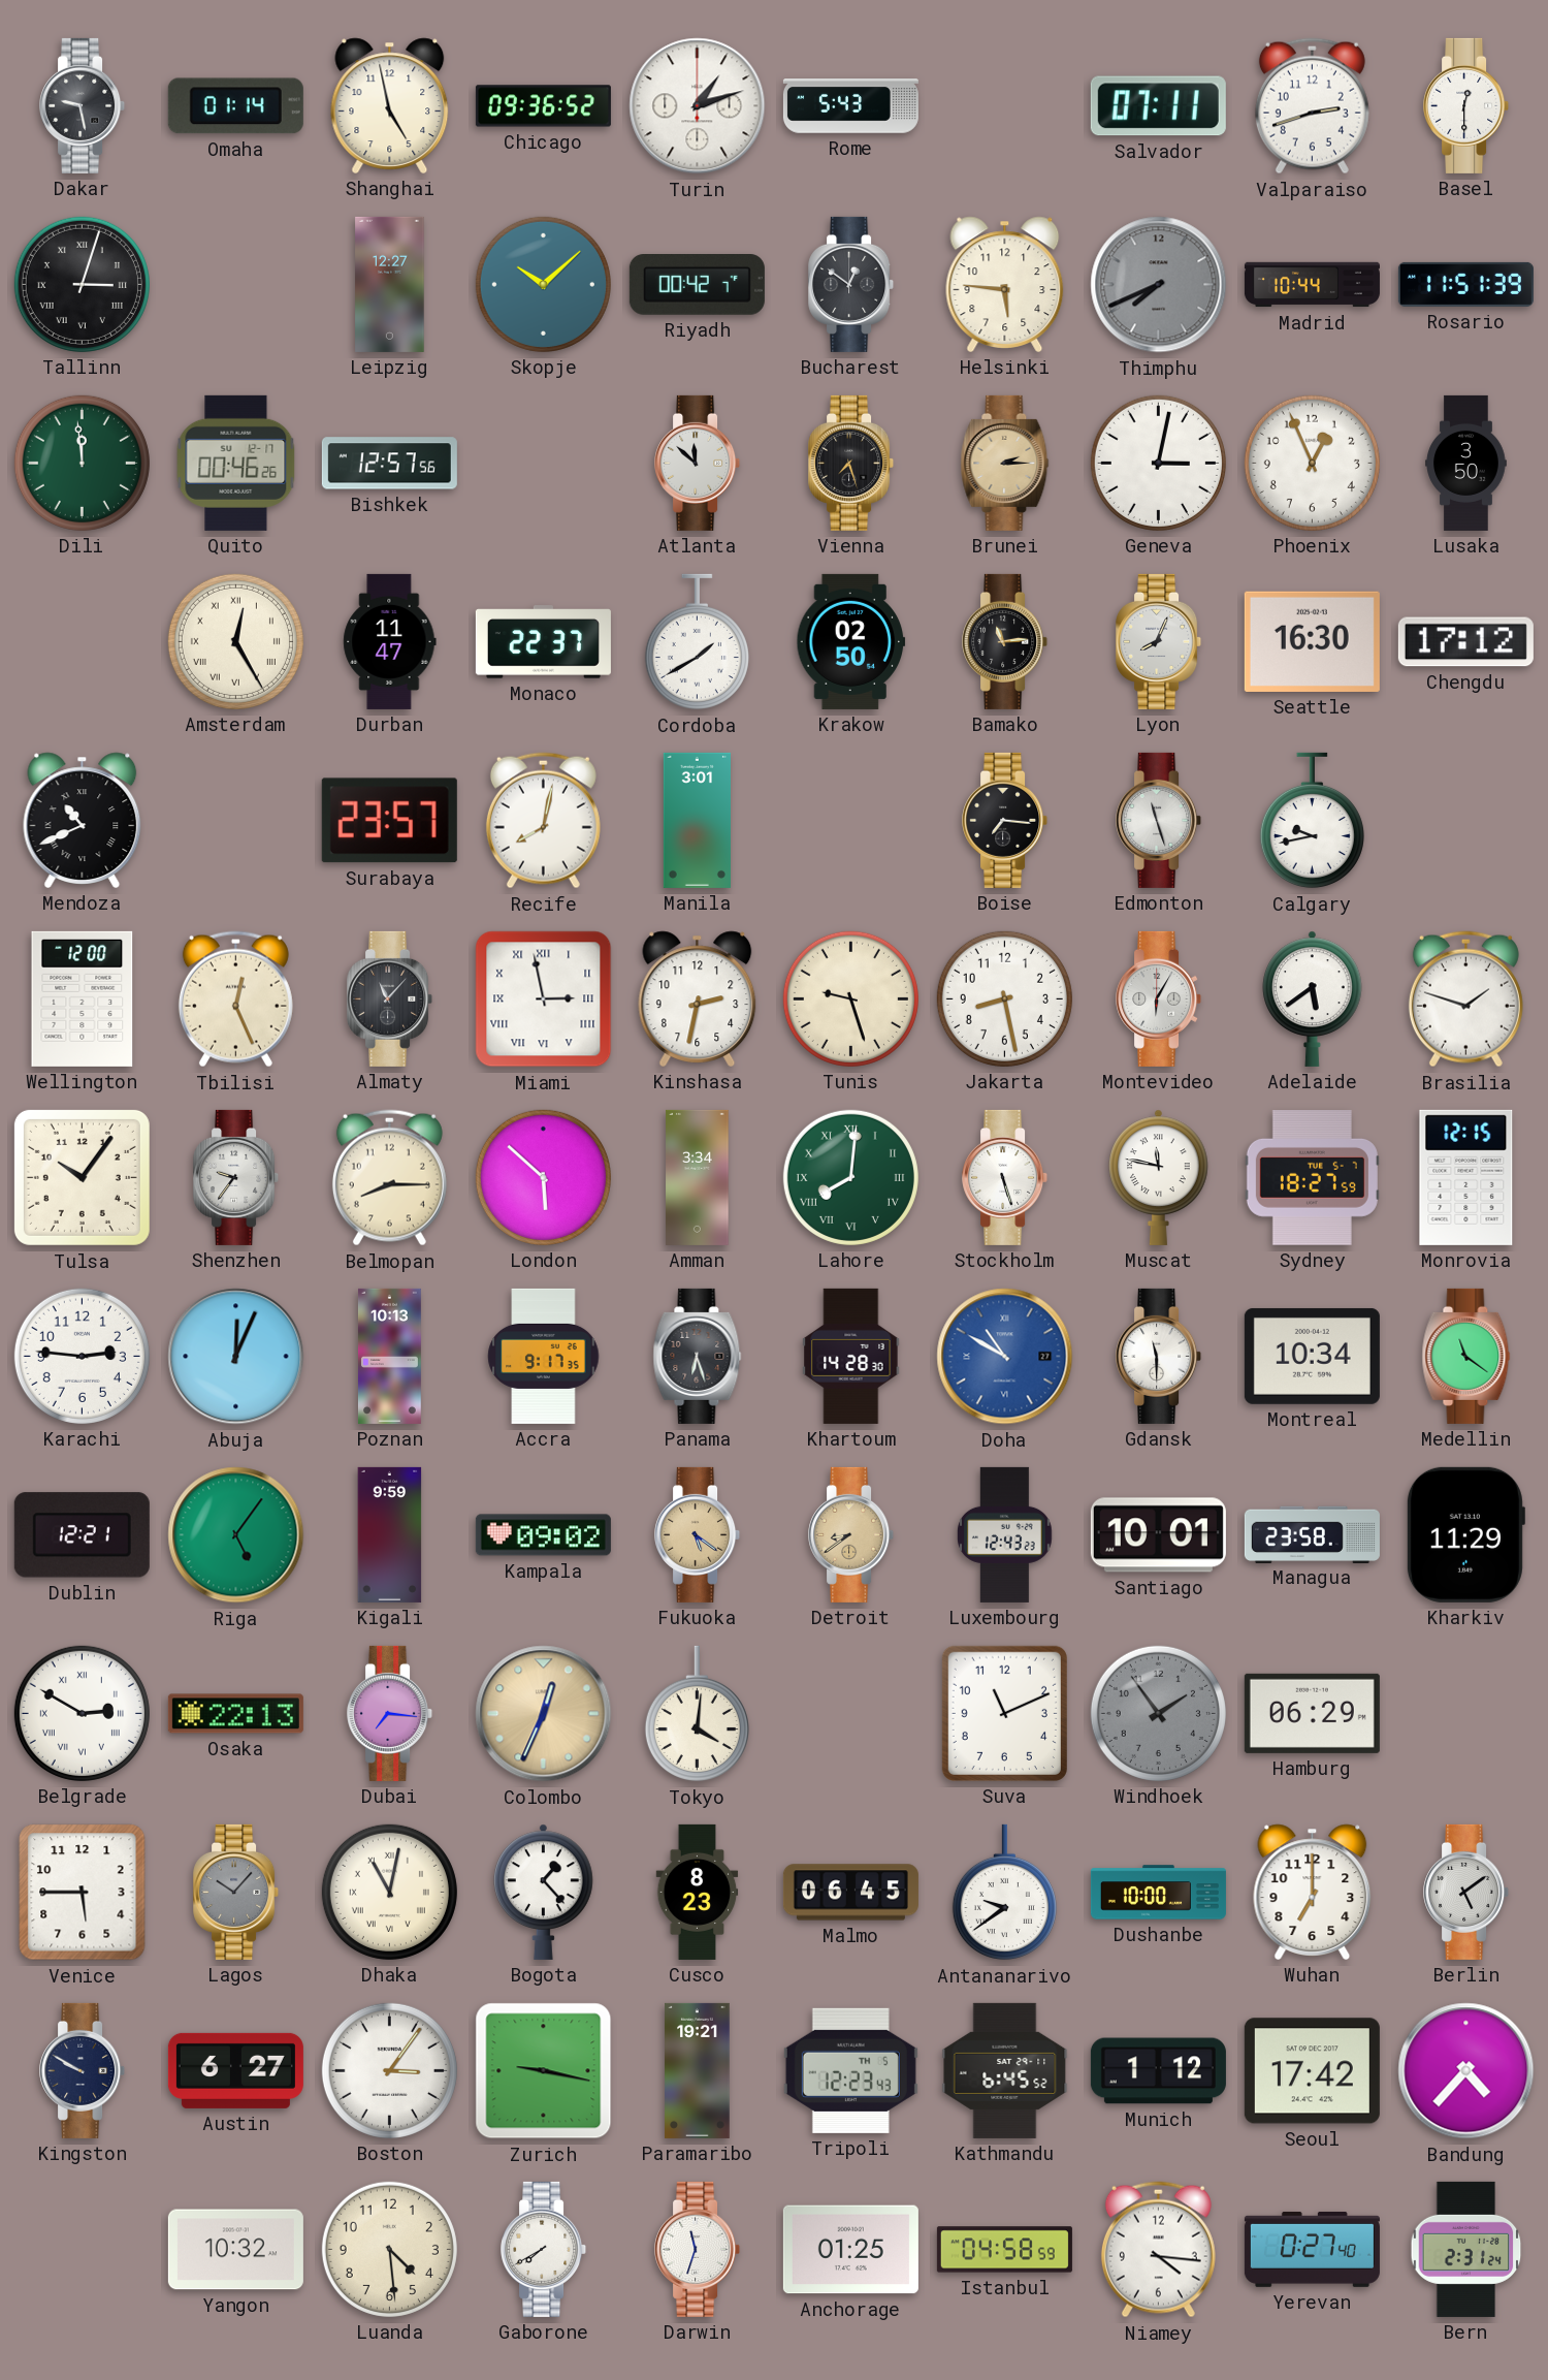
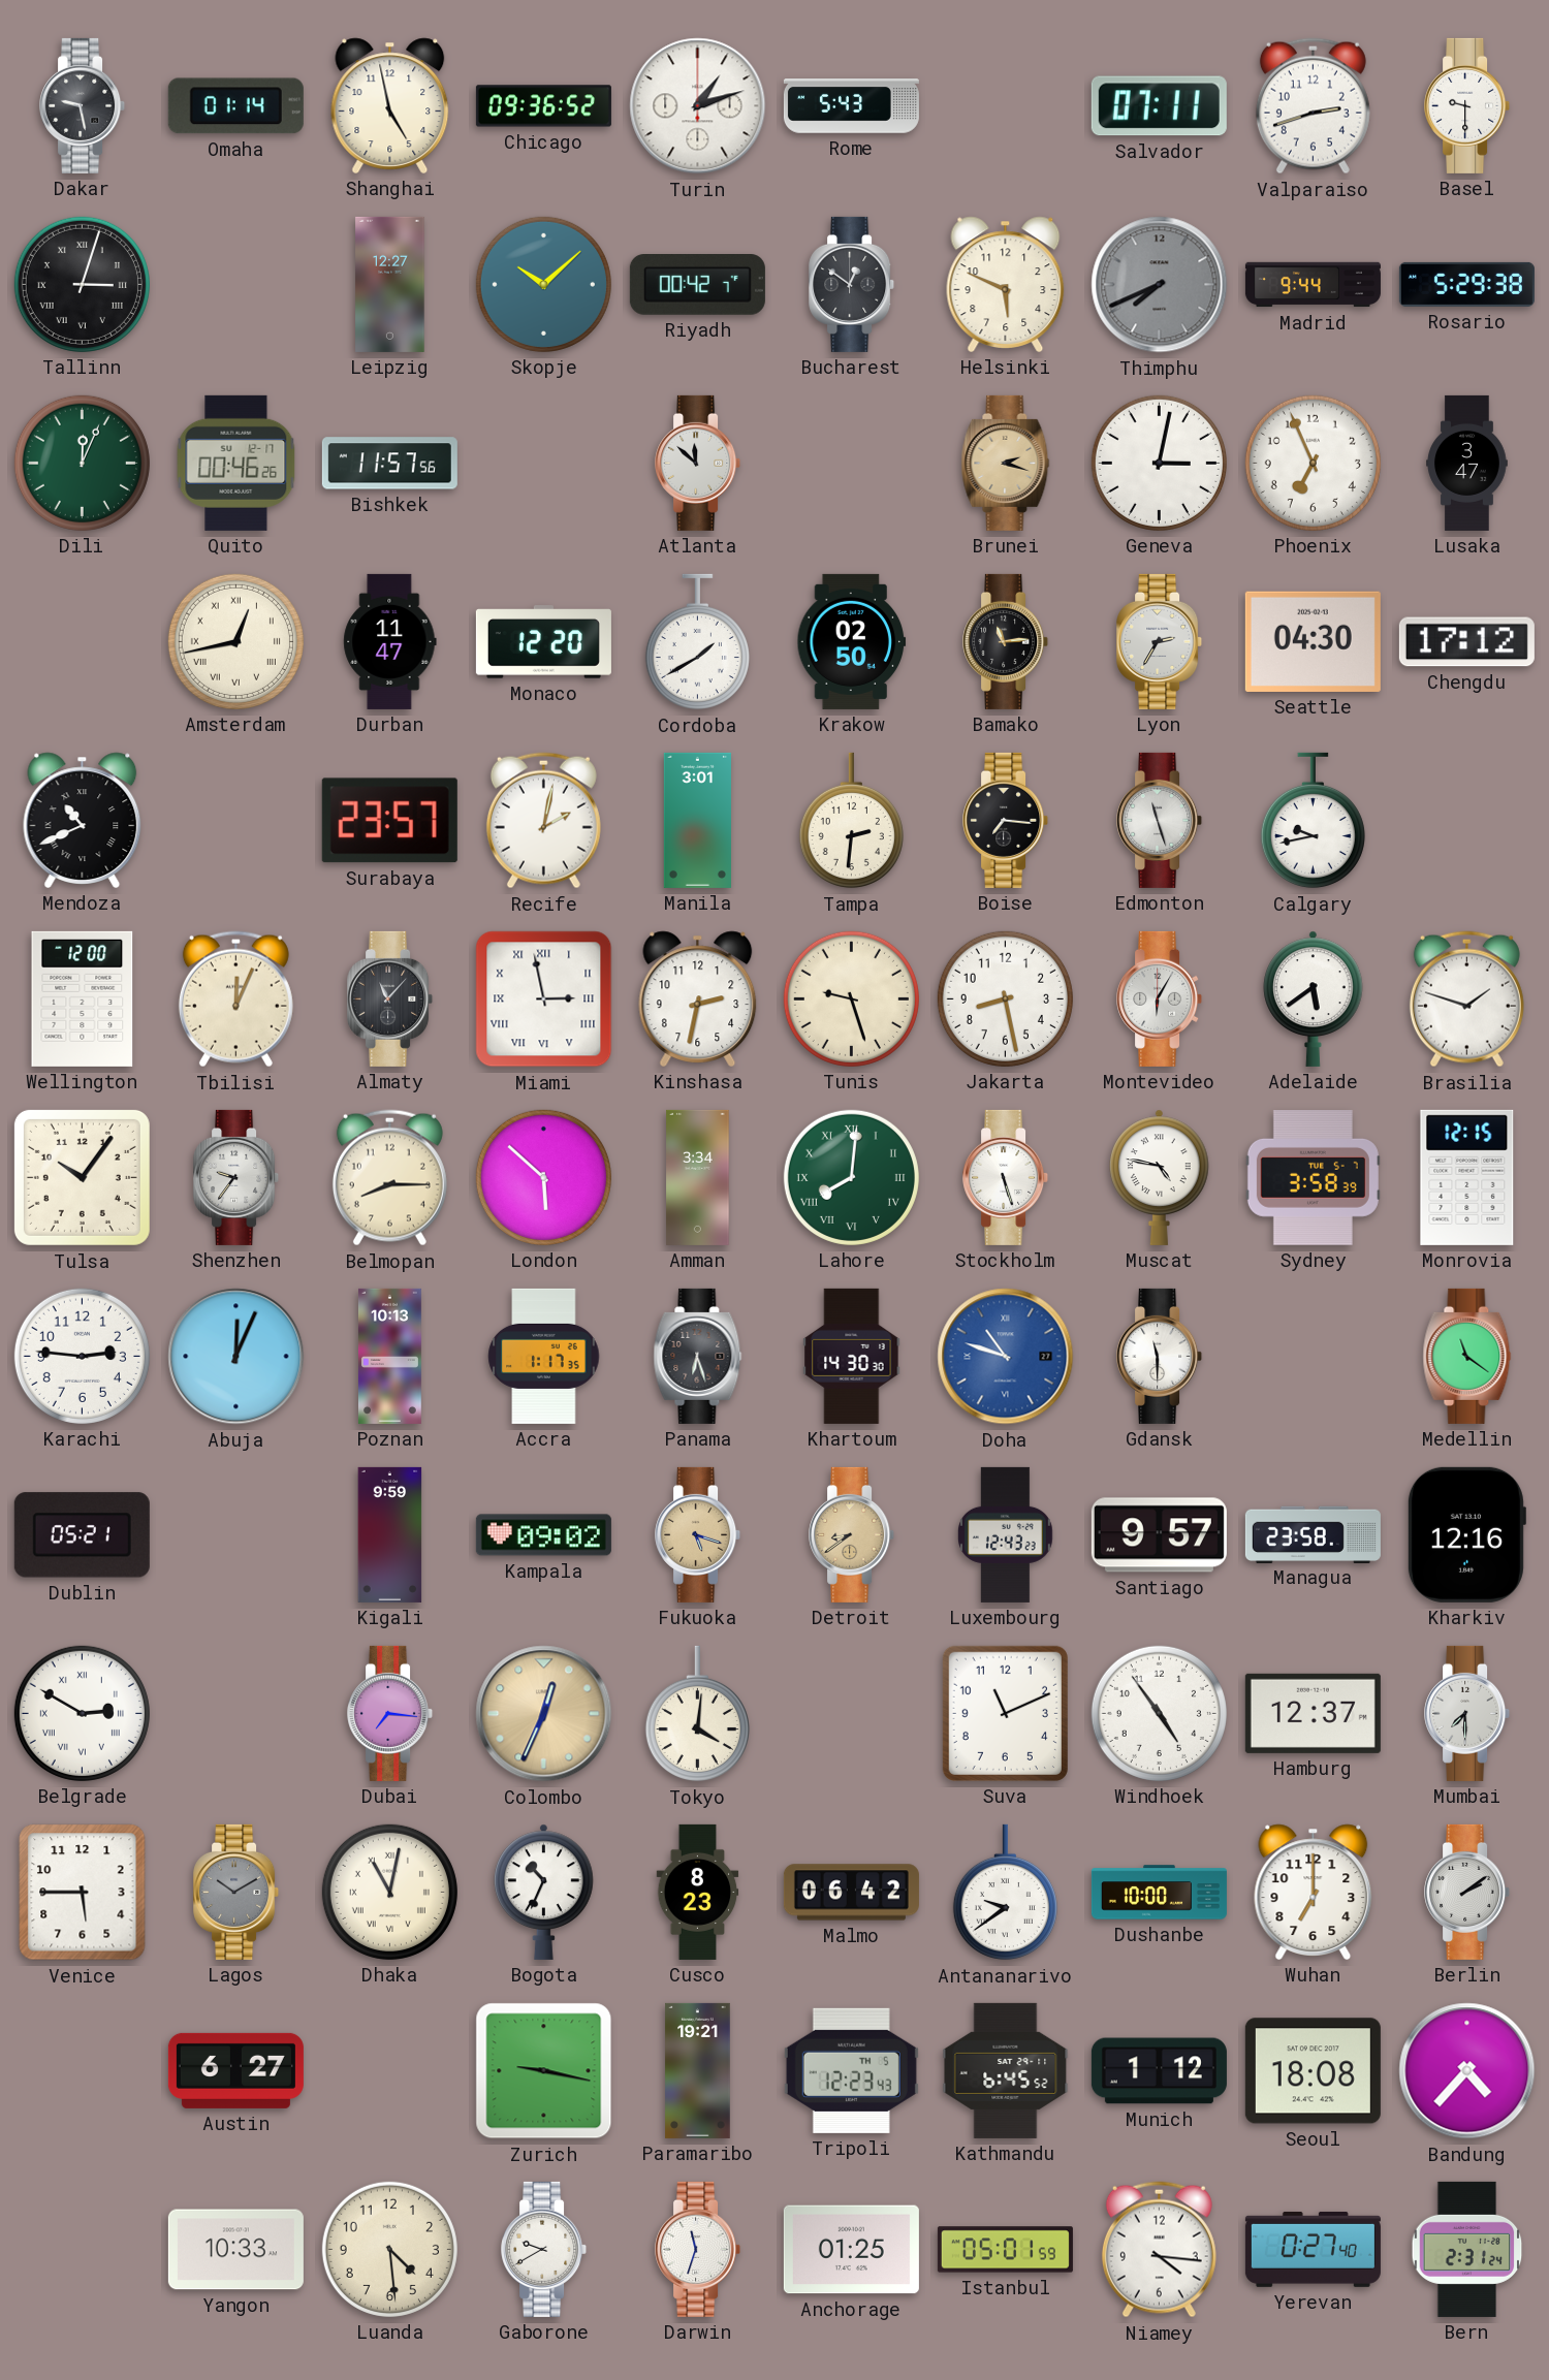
Basel: 12:30 -> 9:30
Helsinki: 5:46 -> 5:49
Madrid: 10:44 -> 9:44
Rosario: 11:51 -> 5:29
Dili: 11:59 -> 12:04
Bishkek: 12:57 -> 11:57
Vienna: 7:27 -> none
Brunei: 2:15 -> 2:18
Phoenix: 12:56 -> 6:56
Lusaka: 3:50 -> 3:47
Amsterdam: 12:25 -> 12:43
Monaco: 22:37 -> 12:20
Lyon: 8:04 -> 2:35
Seattle: 16:30 -> 04:30
Recife: 8:02 -> 2:02
Tampa: none -> 2:31
Tbilisi: 12:26 -> 12:04
Muscat: 11:47 -> 4:47
Sydney: 18:27 -> 3:58
Accra: 9:17 -> 1:17
Khartoum: 14:28 -> 14:30
Doha: 10:50 -> 10:48
Montreal: 10:34 -> none
Dublin: 12:21 -> 05:21
Riga: 5:06 -> none
Fukuoka: 5:21 -> 5:18
Santiago: 10:01 -> 9:57
Kharkiv: 11:29 -> 12:16
Osaka: 22:13 -> none
Windhoek: 1:54 -> 4:54
Windhoek dial: grey -> white
Hamburg: 06:29 -> 12:37
Mumbai: none -> 7:30
Lagos: 10:07 -> 10:10
Bogota: 1:23 -> 10:34
Malmo: 06:45 -> 06:42
Berlin: 5:09 -> 2:09
Kingston: 9:50 -> none
Boston: 3:06 -> none
Seoul: 17:42 -> 18:08
Yangon: 10:32 -> 10:33
Gaborone: 7:40 -> 9:40
Istanbul: 04:58 -> 05:01
